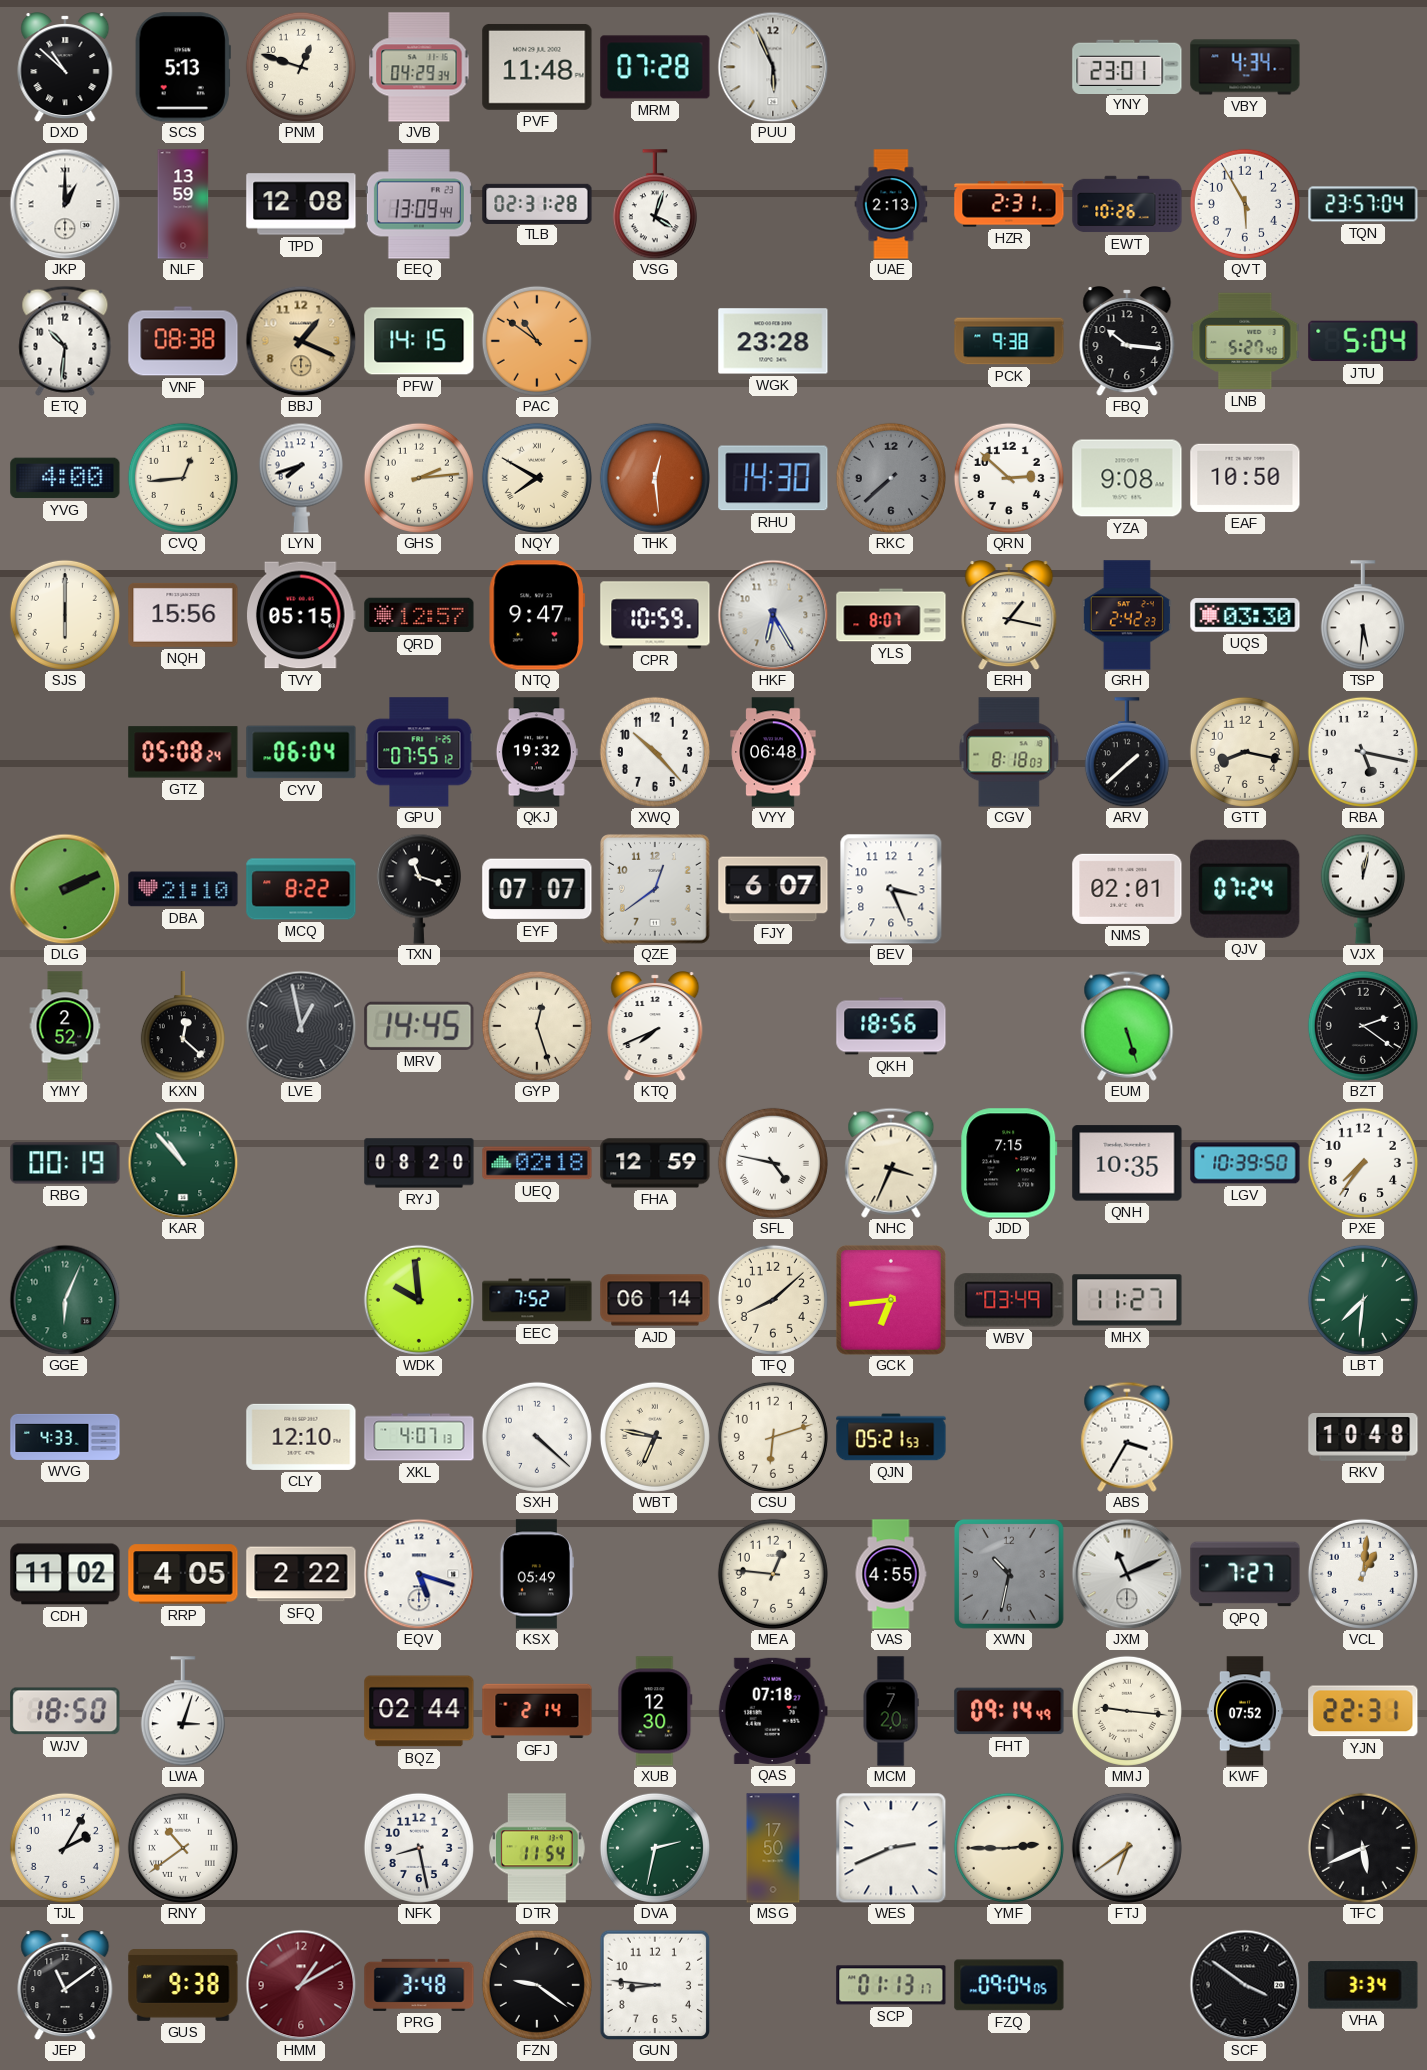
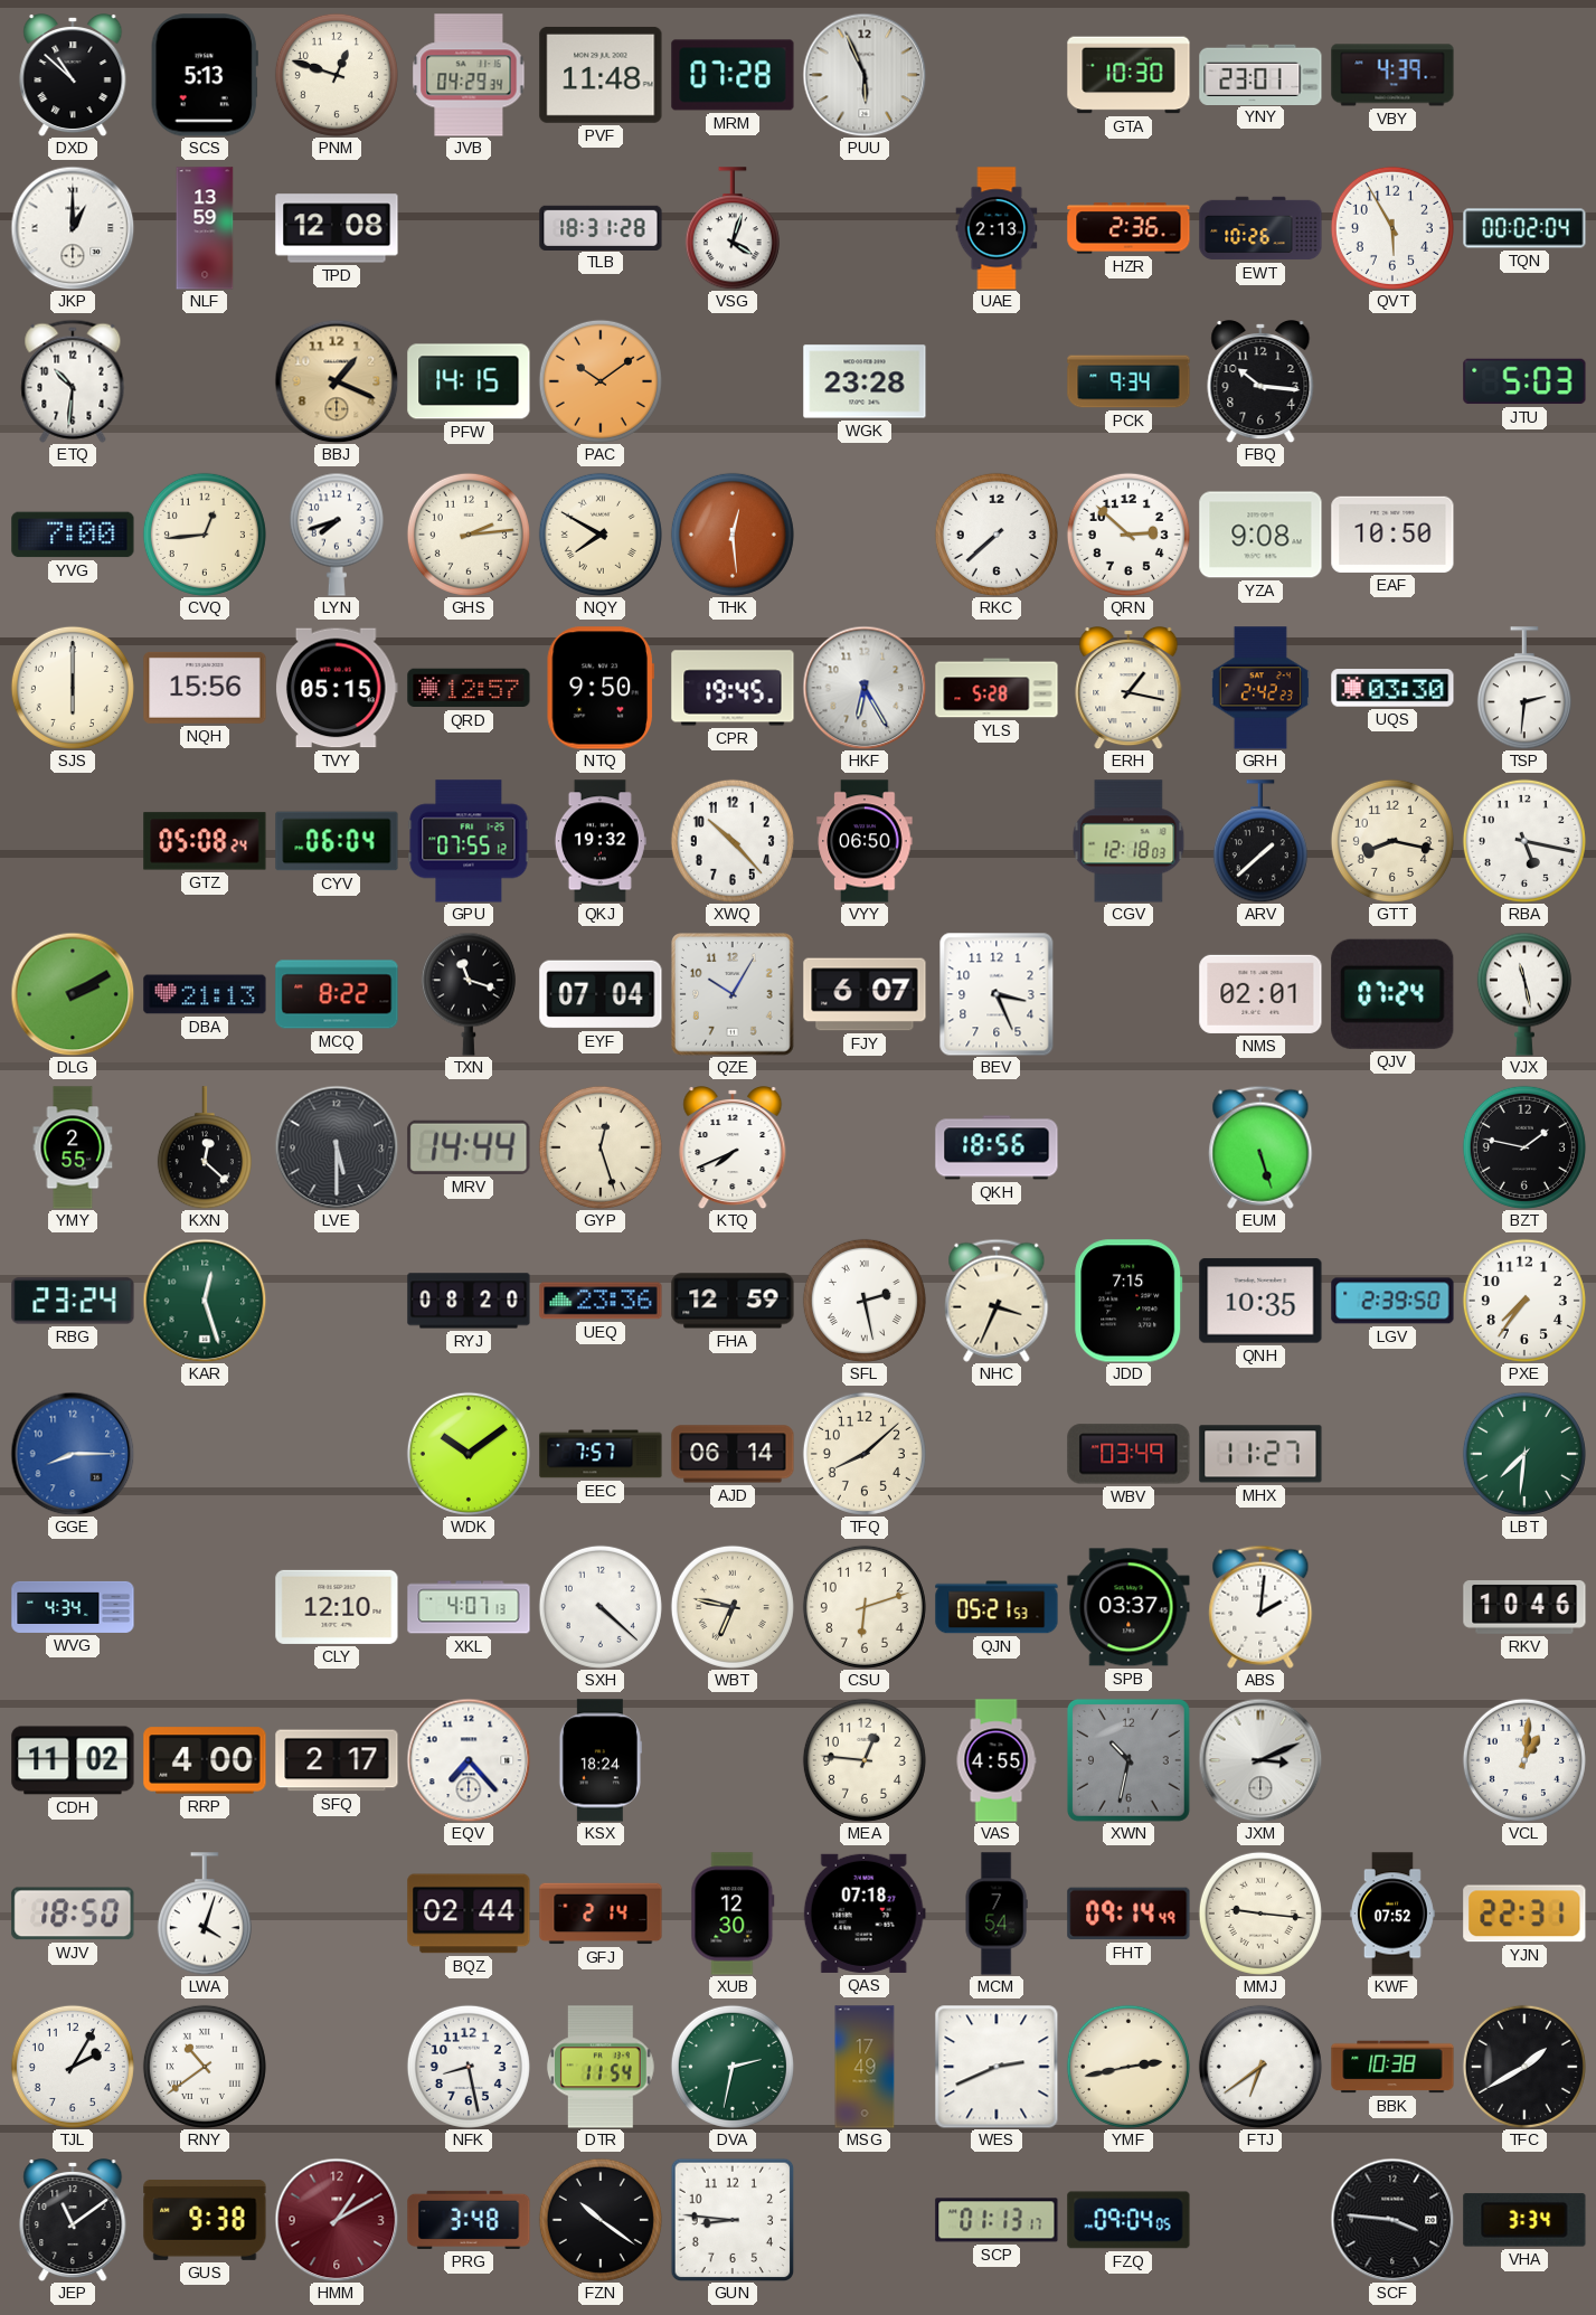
GTA: none -> 10:30
VBY: 4:34 -> 4:39
EEQ: 13:09 -> none
TLB: 02:31 -> 18:31
HZR: 2:31 -> 2:36
TQN: 23:57 -> 00:02
VNF: 08:38 -> none
PAC: 10:51 -> 10:09
PCK: 9:38 -> 9:34
LNB: 5:27 -> none
JTU: 5:04 -> 5:03
YVG: 4:00 -> 7:00
RHU: 14:30 -> none
RKC dial: grey -> white
NTQ: 9:47 -> 9:50
CPR: 10:59 -> 19:45
YLS: 8:07 -> 5:28
TSP: 5:31 -> 2:31
VYY: 06:48 -> 06:50
CGV: 8:18 -> 12:18
DLG: 2:11 -> 2:10
DBA: 21:10 -> 21:13
EYF: 07:07 -> 07:04
QZE: 12:39 -> 10:05
VJX: 12:02 -> 11:28
YMY: 2:52 -> 2:55
LVE: 12:58 -> 5:30
MRV: 14:45 -> 14:44
BZT: 2:21 -> 1:47
RBG: 00:19 -> 23:24
KAR: 10:53 -> 12:27
UEQ: 02:18 -> 23:36
SFL: 4:47 -> 2:28
LGV: 10:39 -> 2:39
GGE: 6:04 -> 8:15
GGE dial: green -> blue
WDK: 9:59 -> 10:09
EEC: 7:52 -> 7:57
GCK: 6:44 -> none
WVG: 4:33 -> 4:34
SPB: none -> 03:37
ABS: 3:35 -> 2:01
RKV: 10:48 -> 10:46
RRP: 4:05 -> 4:00
SFQ: 2:22 -> 2:17
EQV: 5:18 -> 7:23
KSX: 05:49 -> 18:24
JXM: 11:11 -> 3:11
QPQ: 7:27 -> none
LWA: 3:03 -> 4:03
MCM: 7:20 -> 7:54
MSG: 17:50 -> 17:49
YMF: 2:45 -> 2:43
BBK: none -> 10:38
TFC: 5:41 -> 1:40
FZN: 9:21 -> 10:21
SCF: 3:51 -> 3:46
